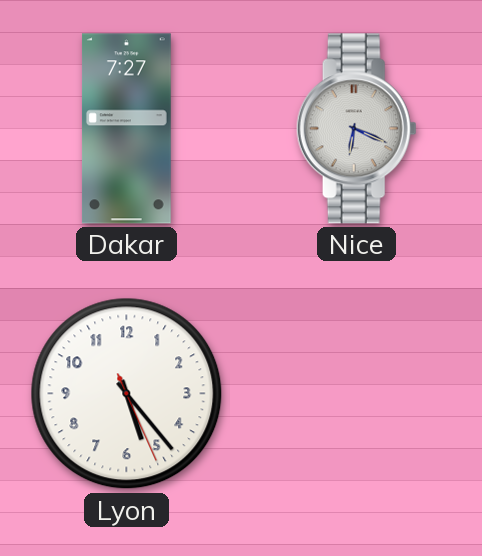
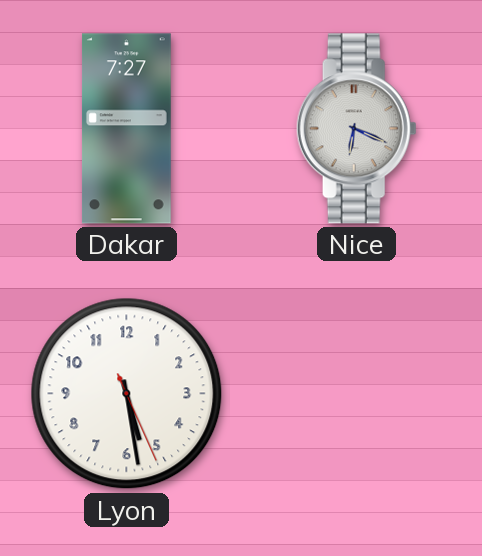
Lyon: 5:23 -> 5:28
